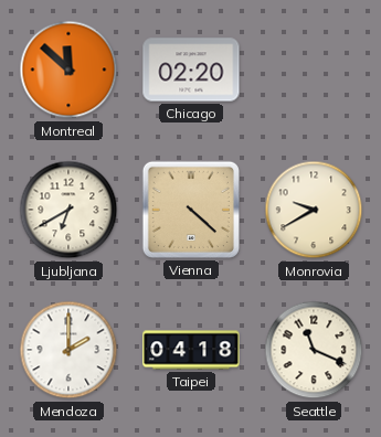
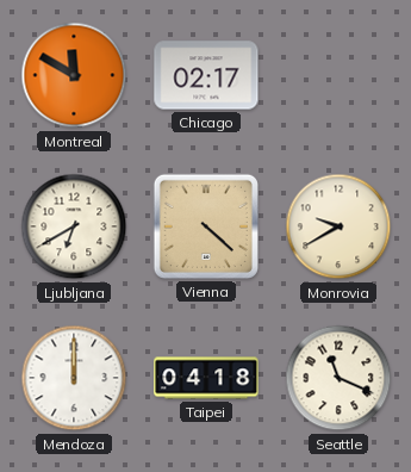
Montreal: 11:52 -> 11:50
Chicago: 02:20 -> 02:17
Mendoza: 2:00 -> 12:00
